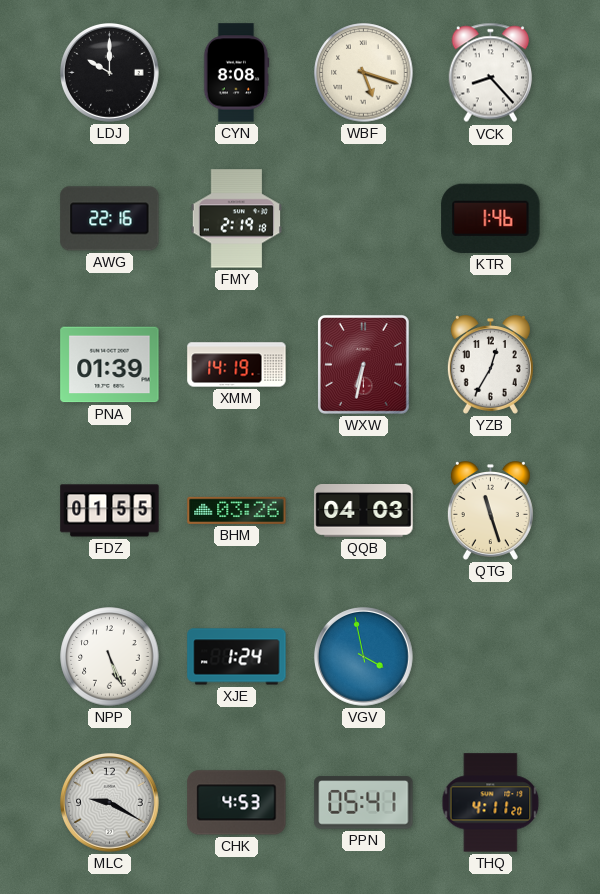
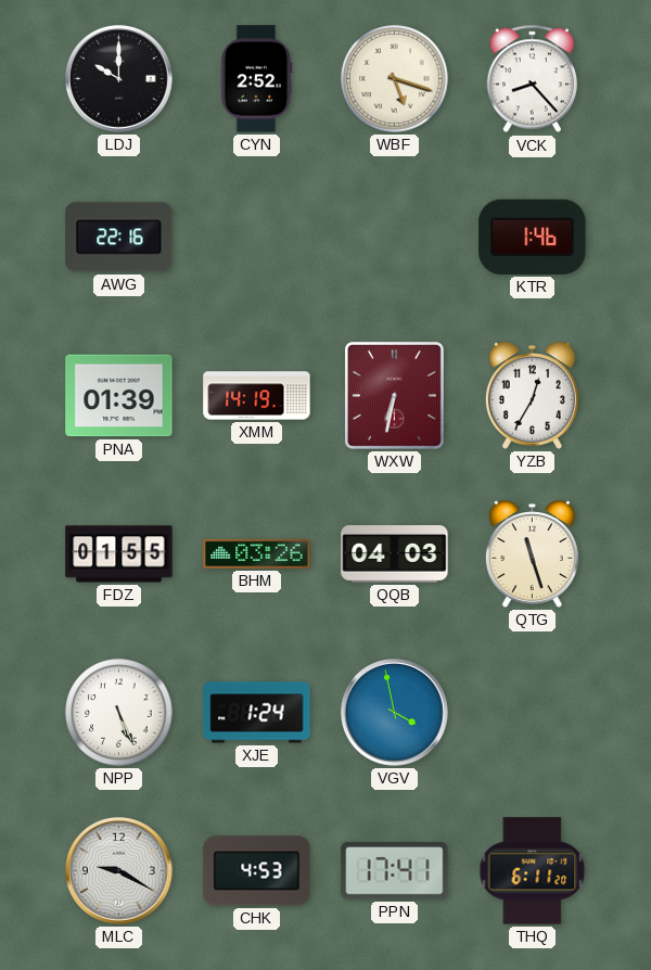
CYN: 8:08 -> 2:52
FMY: 2:19 -> none
PPN: 05:41 -> 17:41
THQ: 4:11 -> 6:11
